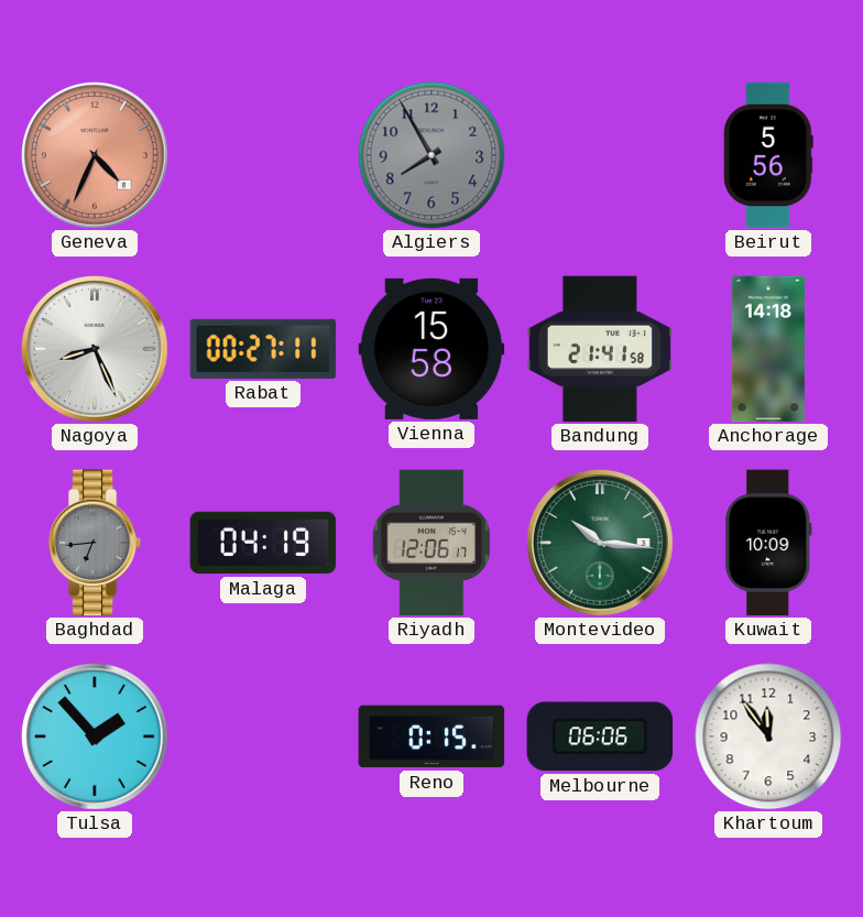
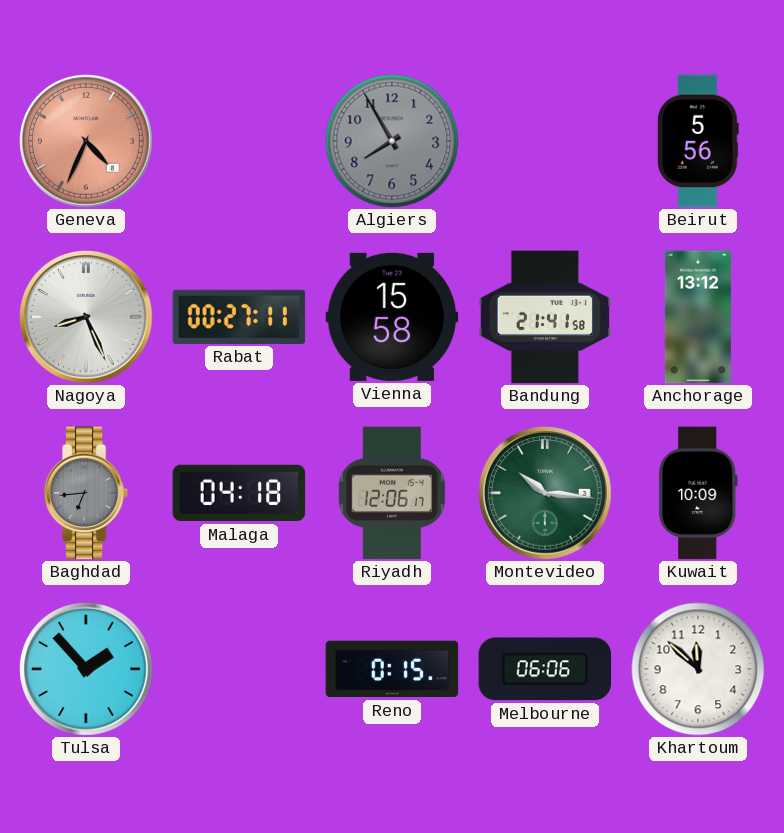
Anchorage: 14:18 -> 13:12
Malaga: 04:19 -> 04:18
Khartoum: 11:54 -> 11:52
